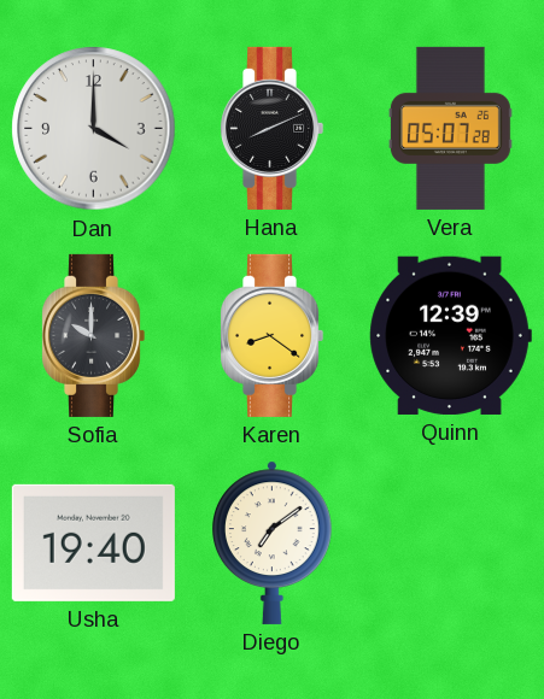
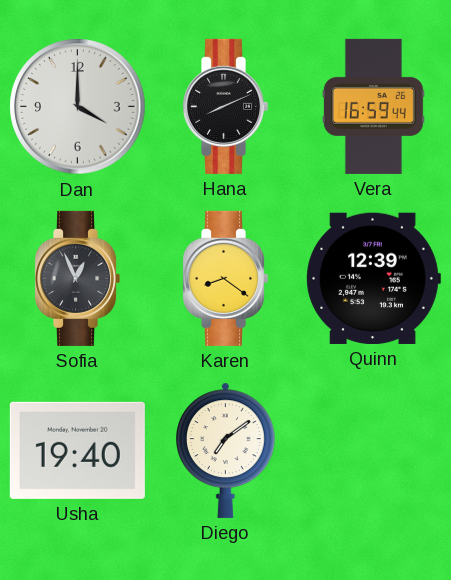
Vera: 05:07 -> 16:59
Sofia: 10:00 -> 12:56
